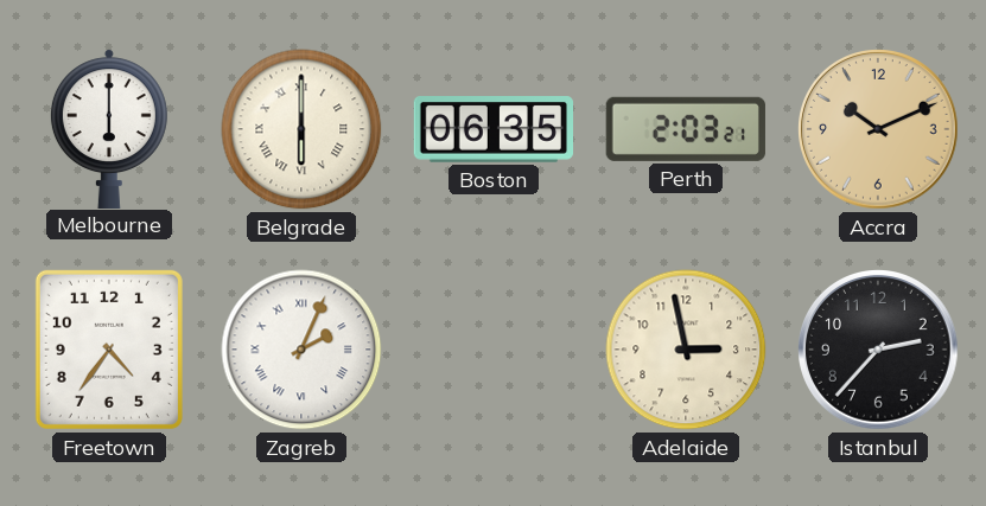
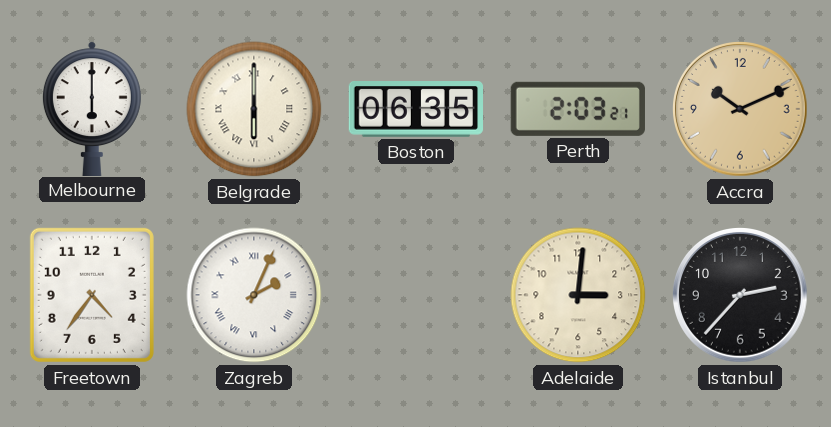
Adelaide: 2:58 -> 3:01
